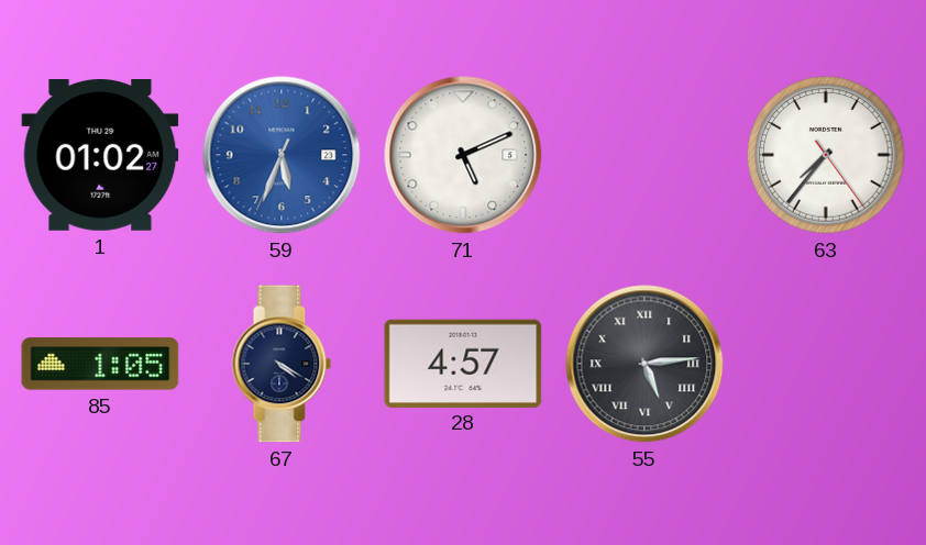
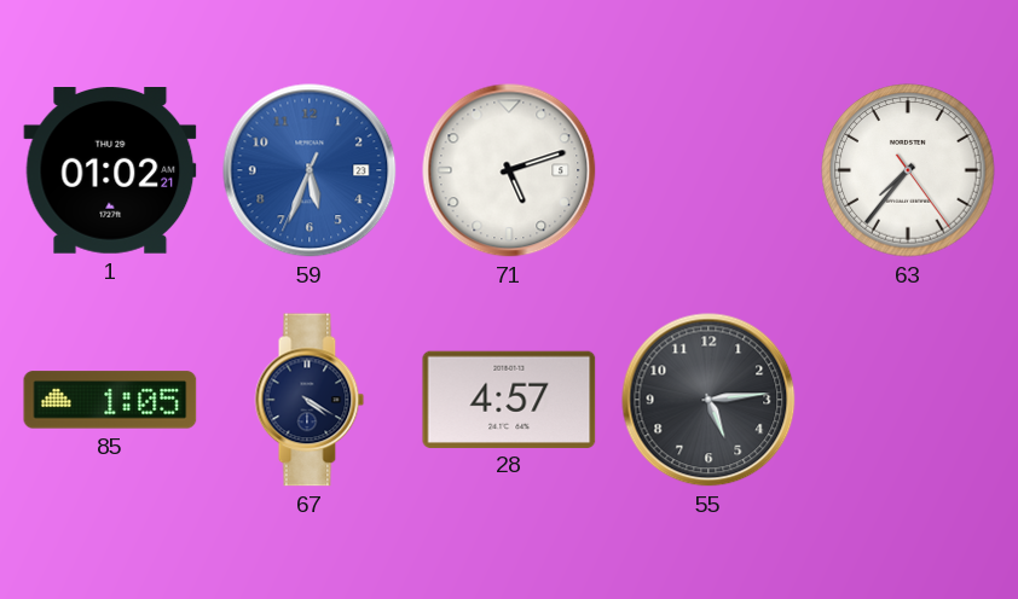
1: 01:02:27 -> 01:02:21
71: 5:11 -> 5:12
55 numerals: Roman -> Arabic
